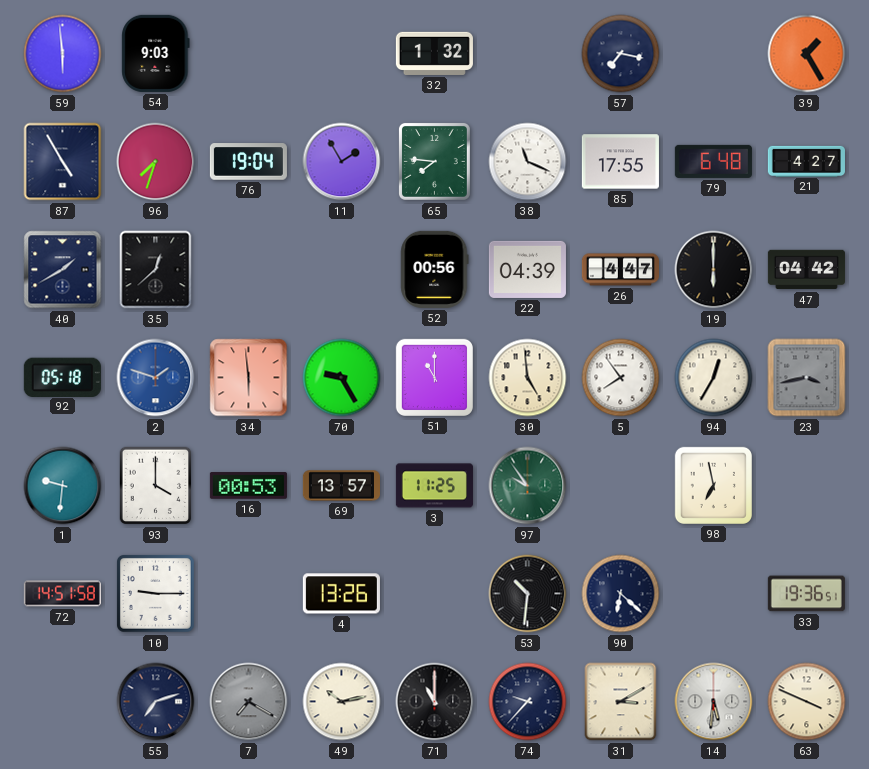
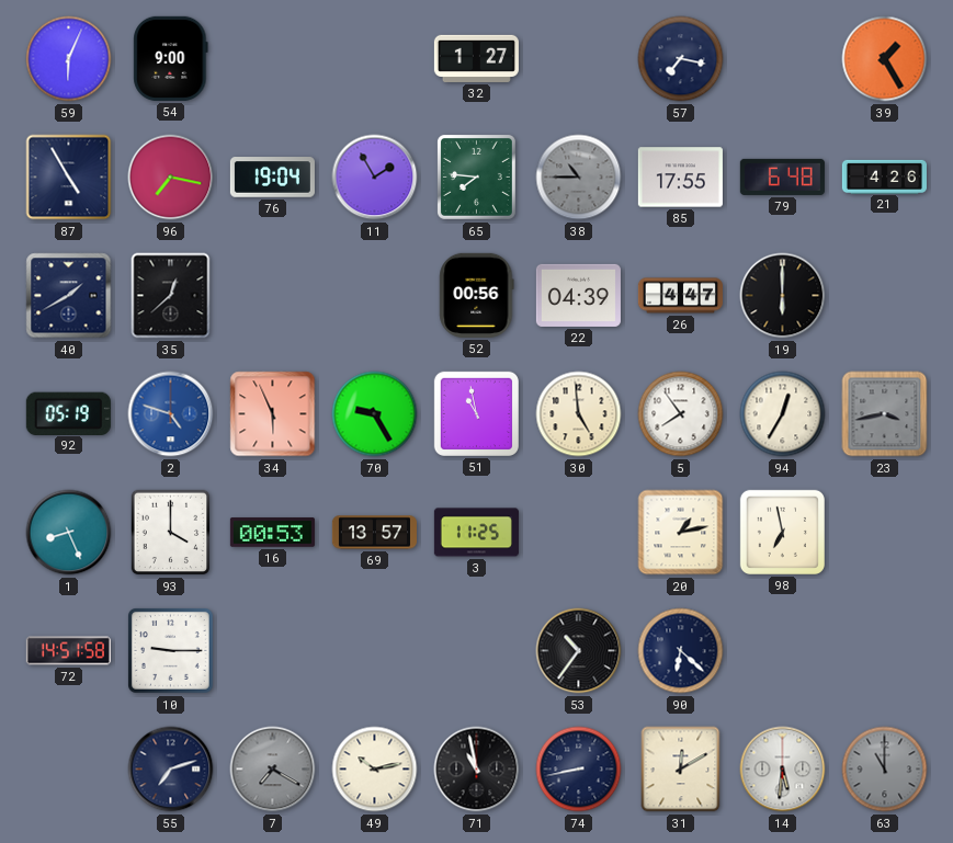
59: 5:59 -> 6:04
54: 9:03 -> 9:00
32: 1:32 -> 1:27
96: 7:33 -> 7:17
38: 11:19 -> 10:45
38 dial: white -> grey
21: 4:27 -> 4:26
47: 04:42 -> none
92: 05:18 -> 05:19
2: 1:48 -> 4:48
34: 5:59 -> 5:56
51: 11:00 -> 10:58
1: 9:31 -> 8:26
97: 9:54 -> none
20: none -> 1:13
4: 13:26 -> none
53: 10:31 -> 10:36
33: 19:36 -> none
71: 11:00 -> 10:58
74: 9:37 -> 8:43
31: 3:10 -> 12:10
63: 3:49 -> 11:00
63 dial: cream -> grey
